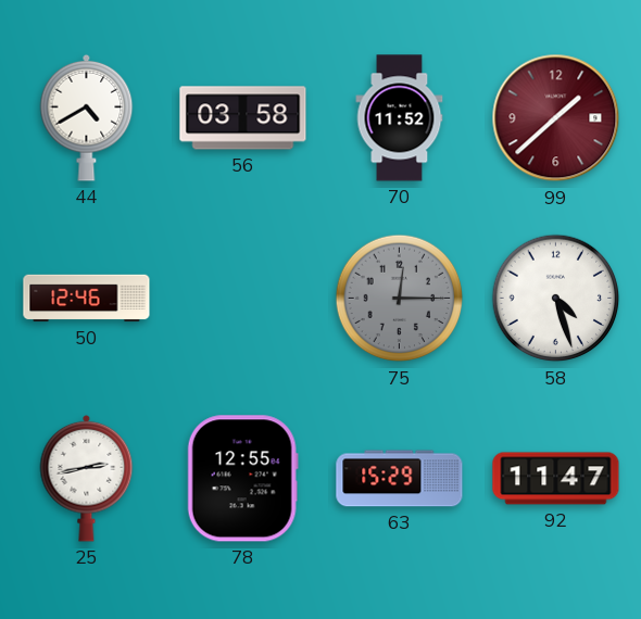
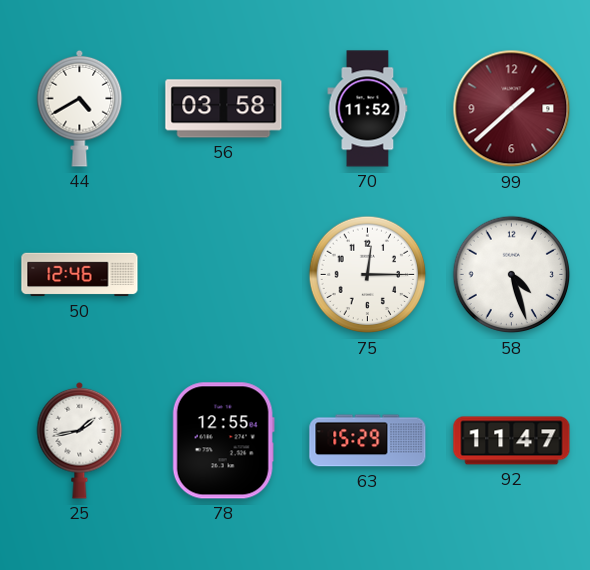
75 dial: grey -> white
25: 2:43 -> 1:43
